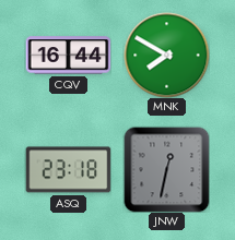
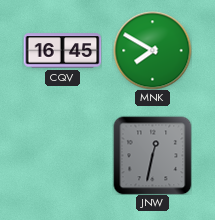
CQV: 16:44 -> 16:45
ASQ: 23:18 -> none
